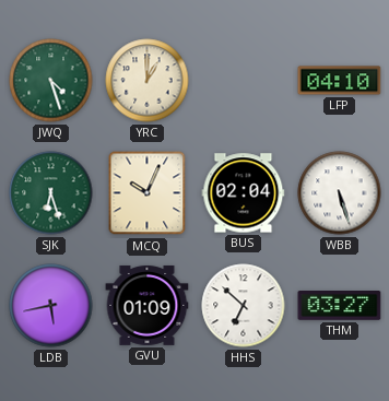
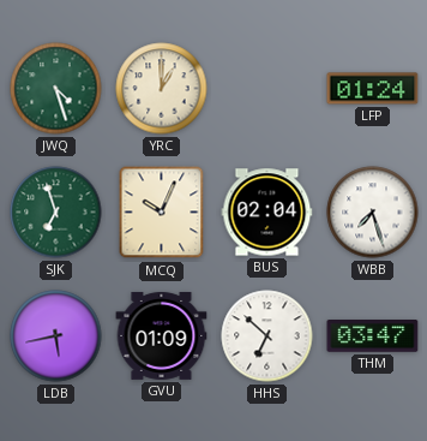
LFP: 04:10 -> 01:24
SJK: 6:27 -> 6:57
WBB: 5:27 -> 7:27
THM: 03:27 -> 03:47
